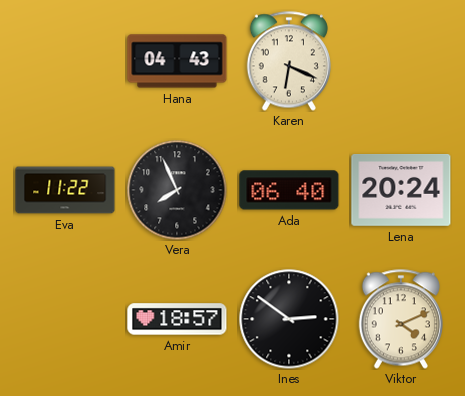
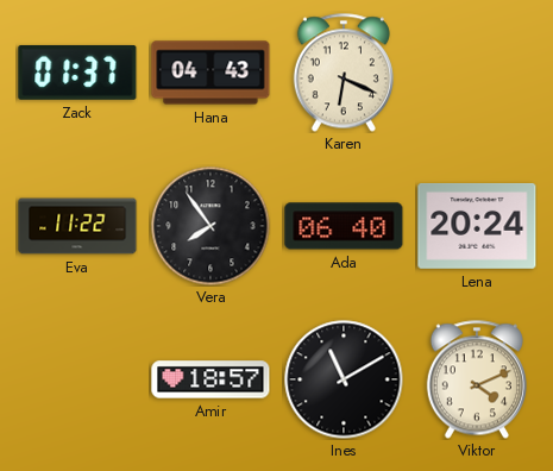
Zack: none -> 01:37
Vera: 7:56 -> 7:54
Ines: 2:51 -> 11:10
